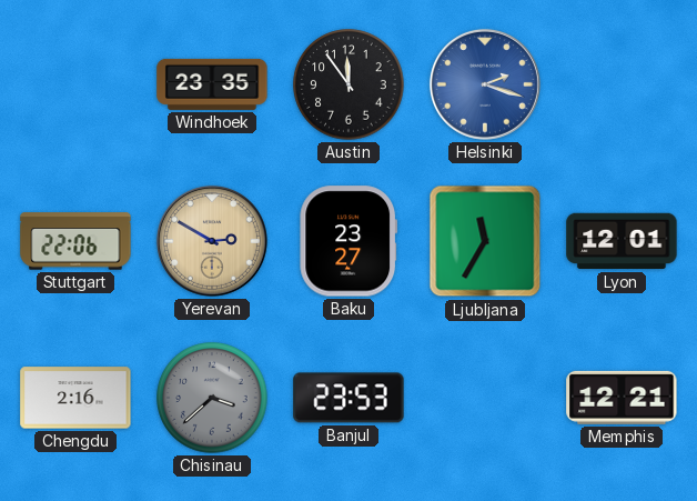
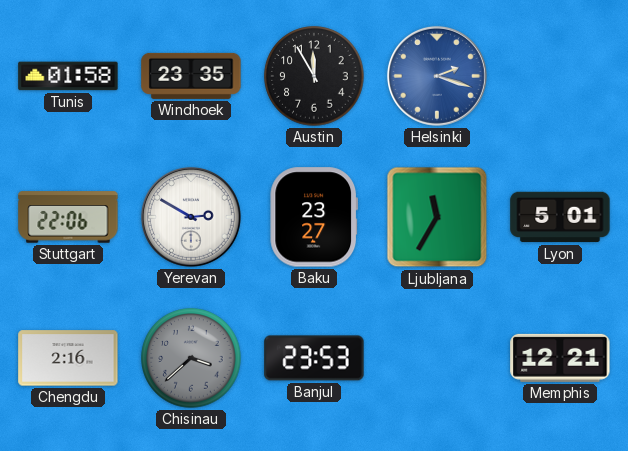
Tunis: none -> 01:58
Austin: 11:54 -> 11:55
Yerevan dial: champagne -> white
Lyon: 12:01 -> 5:01
